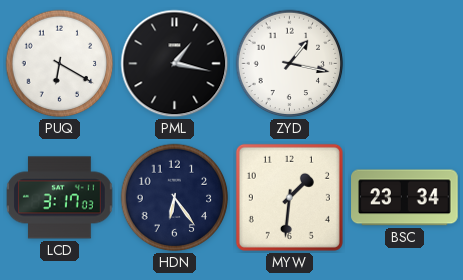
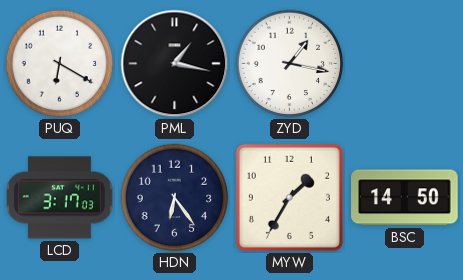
MYW: 1:31 -> 1:35
BSC: 23:34 -> 14:50
